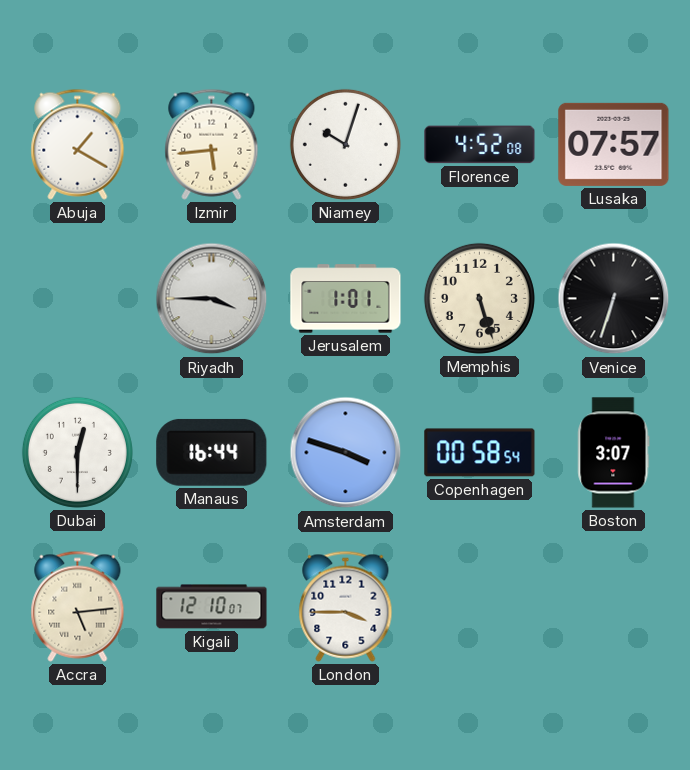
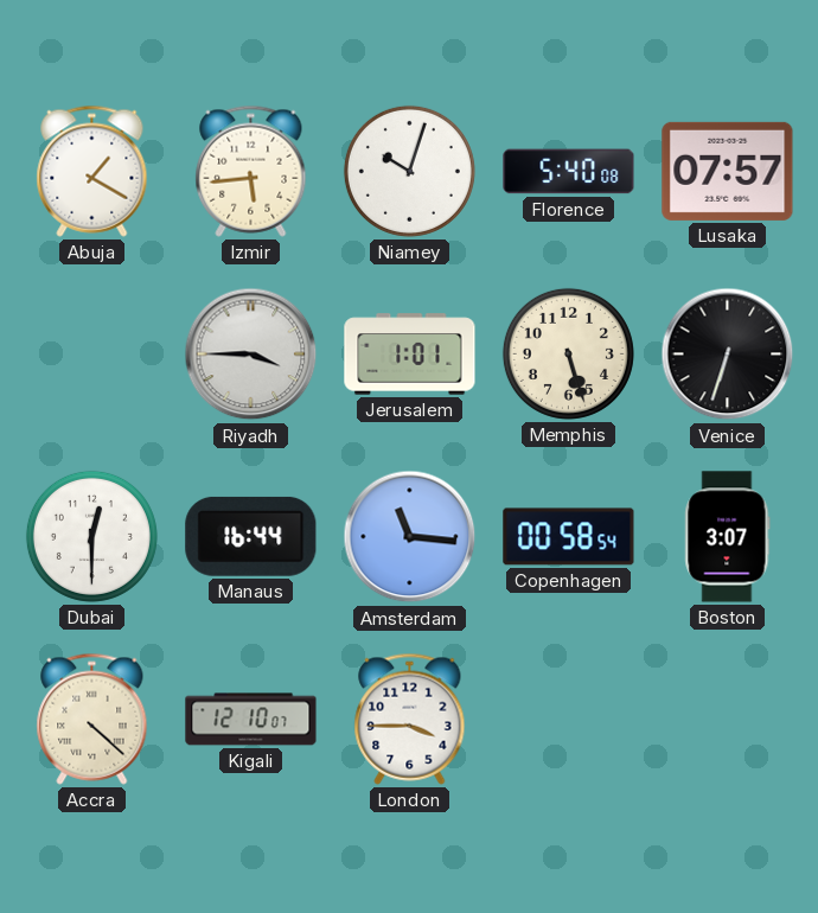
Florence: 4:52 -> 5:40
Amsterdam: 3:48 -> 11:16
Accra: 5:14 -> 4:22
